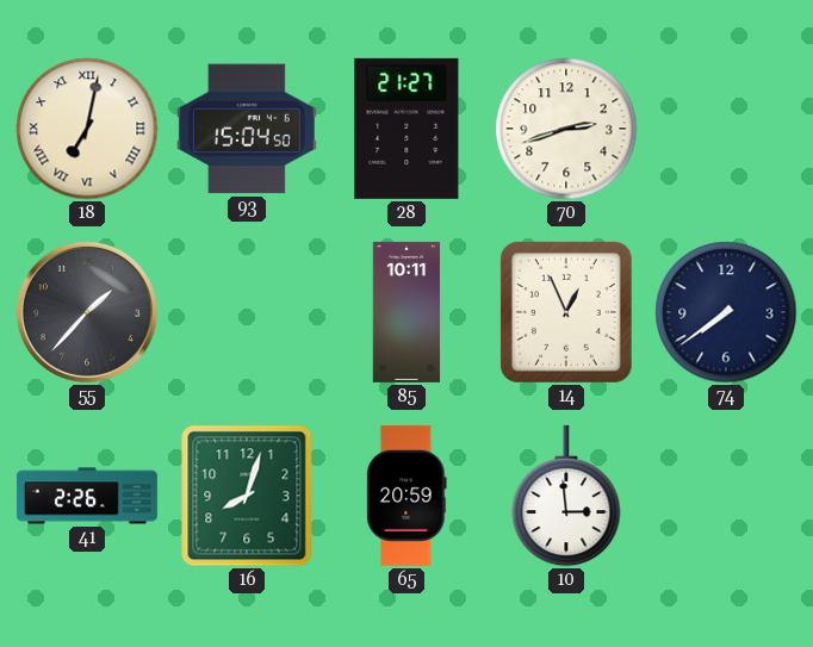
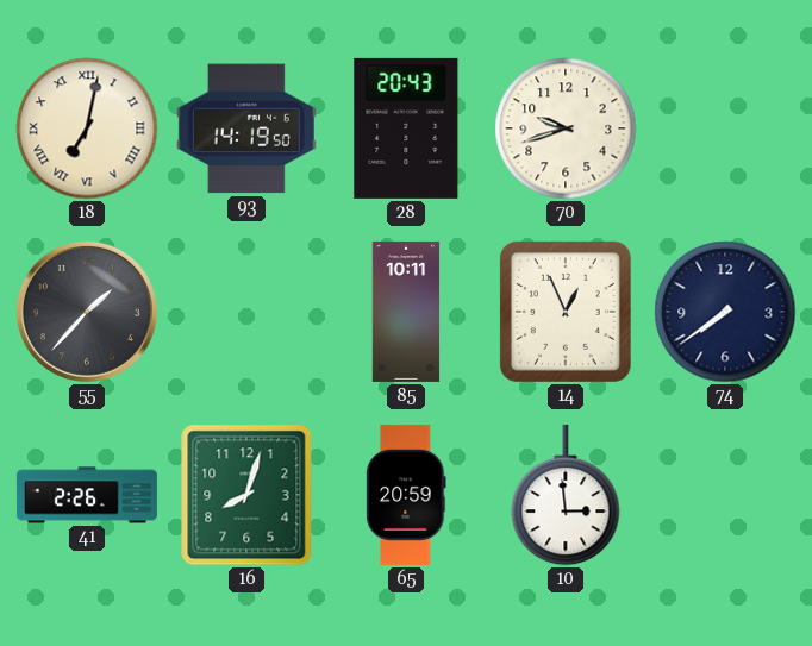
93: 15:04 -> 14:19
28: 21:27 -> 20:43
70: 2:42 -> 9:42
